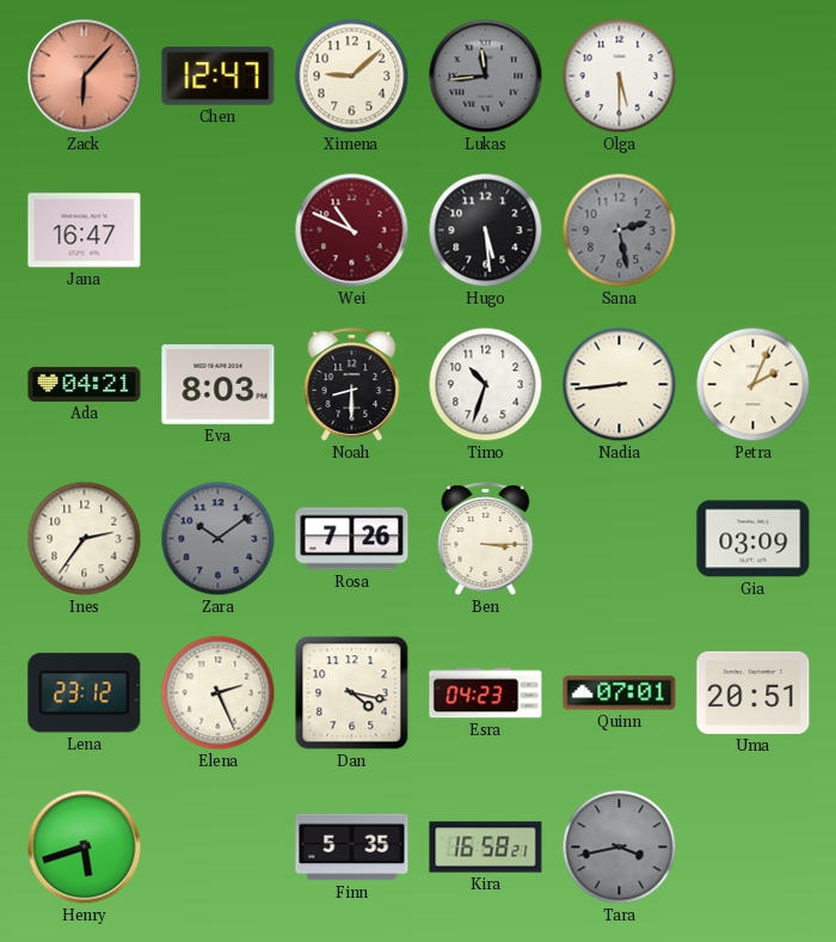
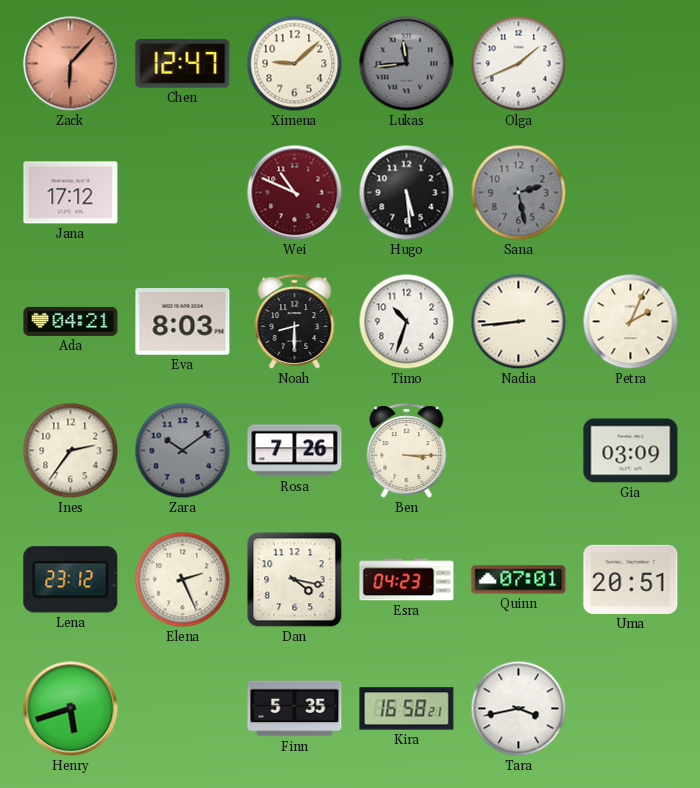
Olga: 5:30 -> 1:41
Jana: 16:47 -> 17:12
Tara dial: grey -> white
